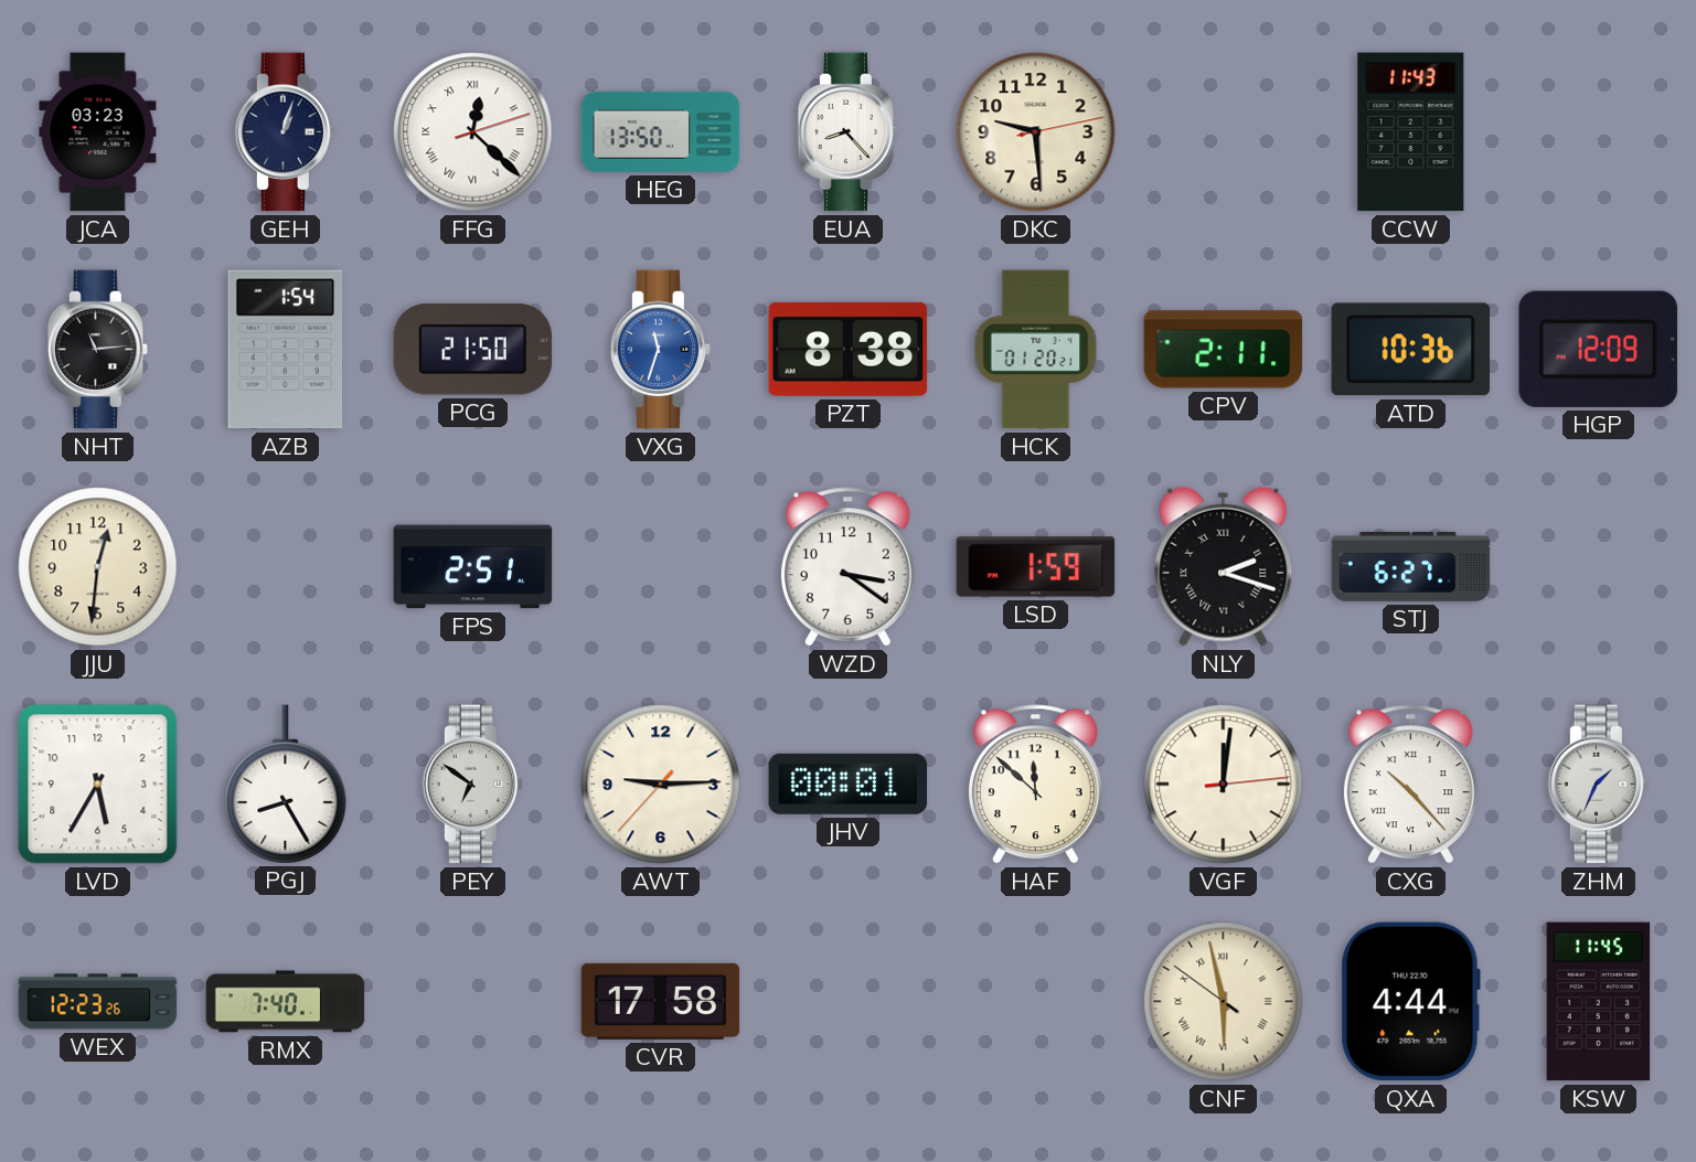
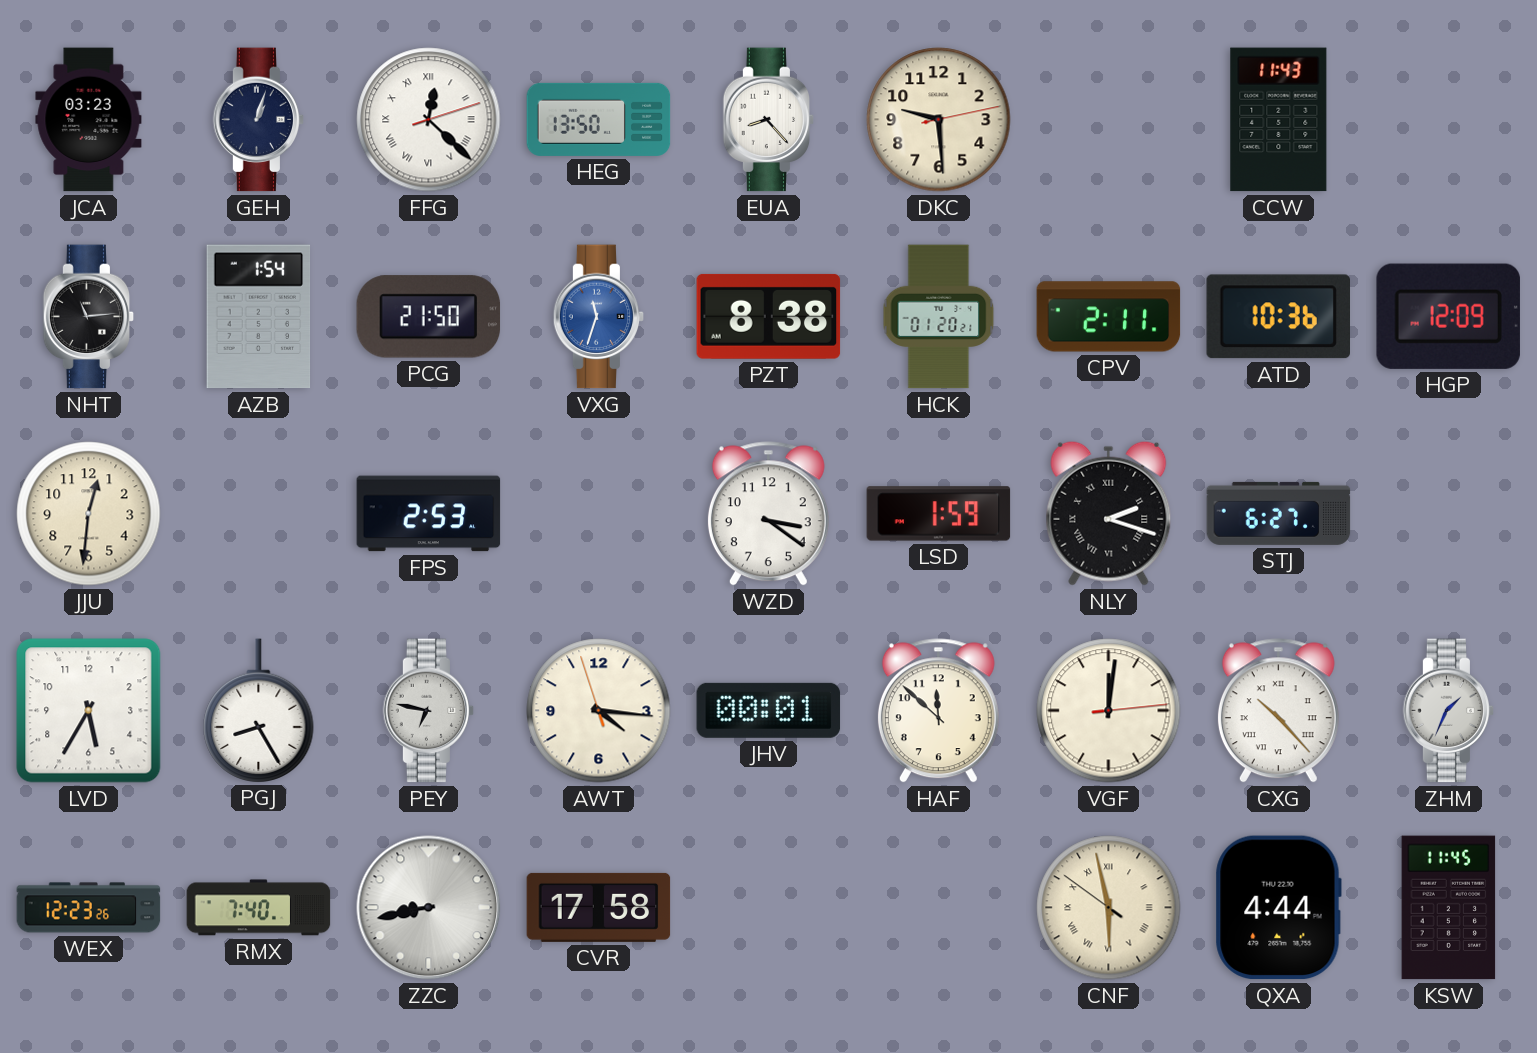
FPS: 2:51 -> 2:53
PEY: 6:51 -> 6:47
AWT: 9:14 -> 4:15
ZZC: none -> 8:43
